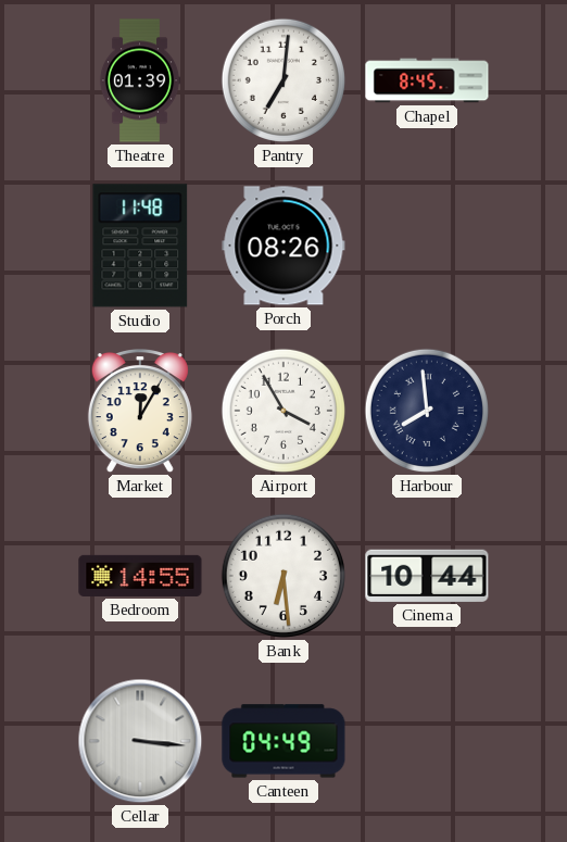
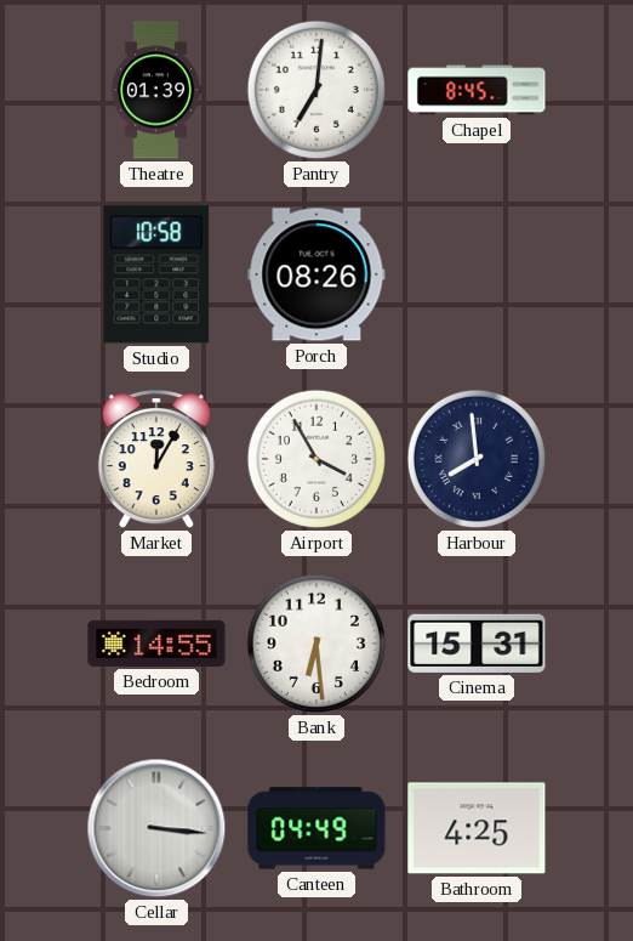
Studio: 11:48 -> 10:58
Cinema: 10:44 -> 15:31
Bathroom: none -> 4:25
